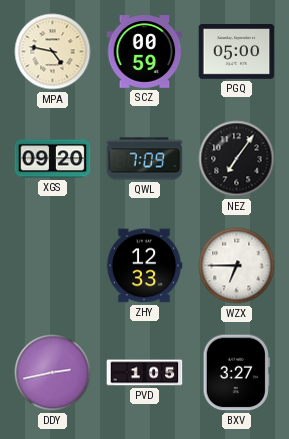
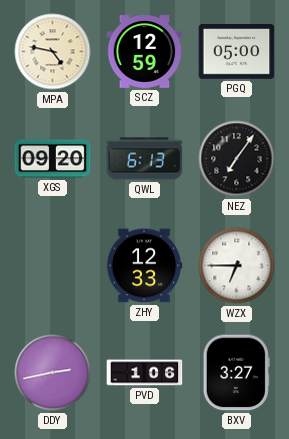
SCZ: 00:59 -> 12:59
QWL: 7:09 -> 6:13
PVD: 1:05 -> 1:06
